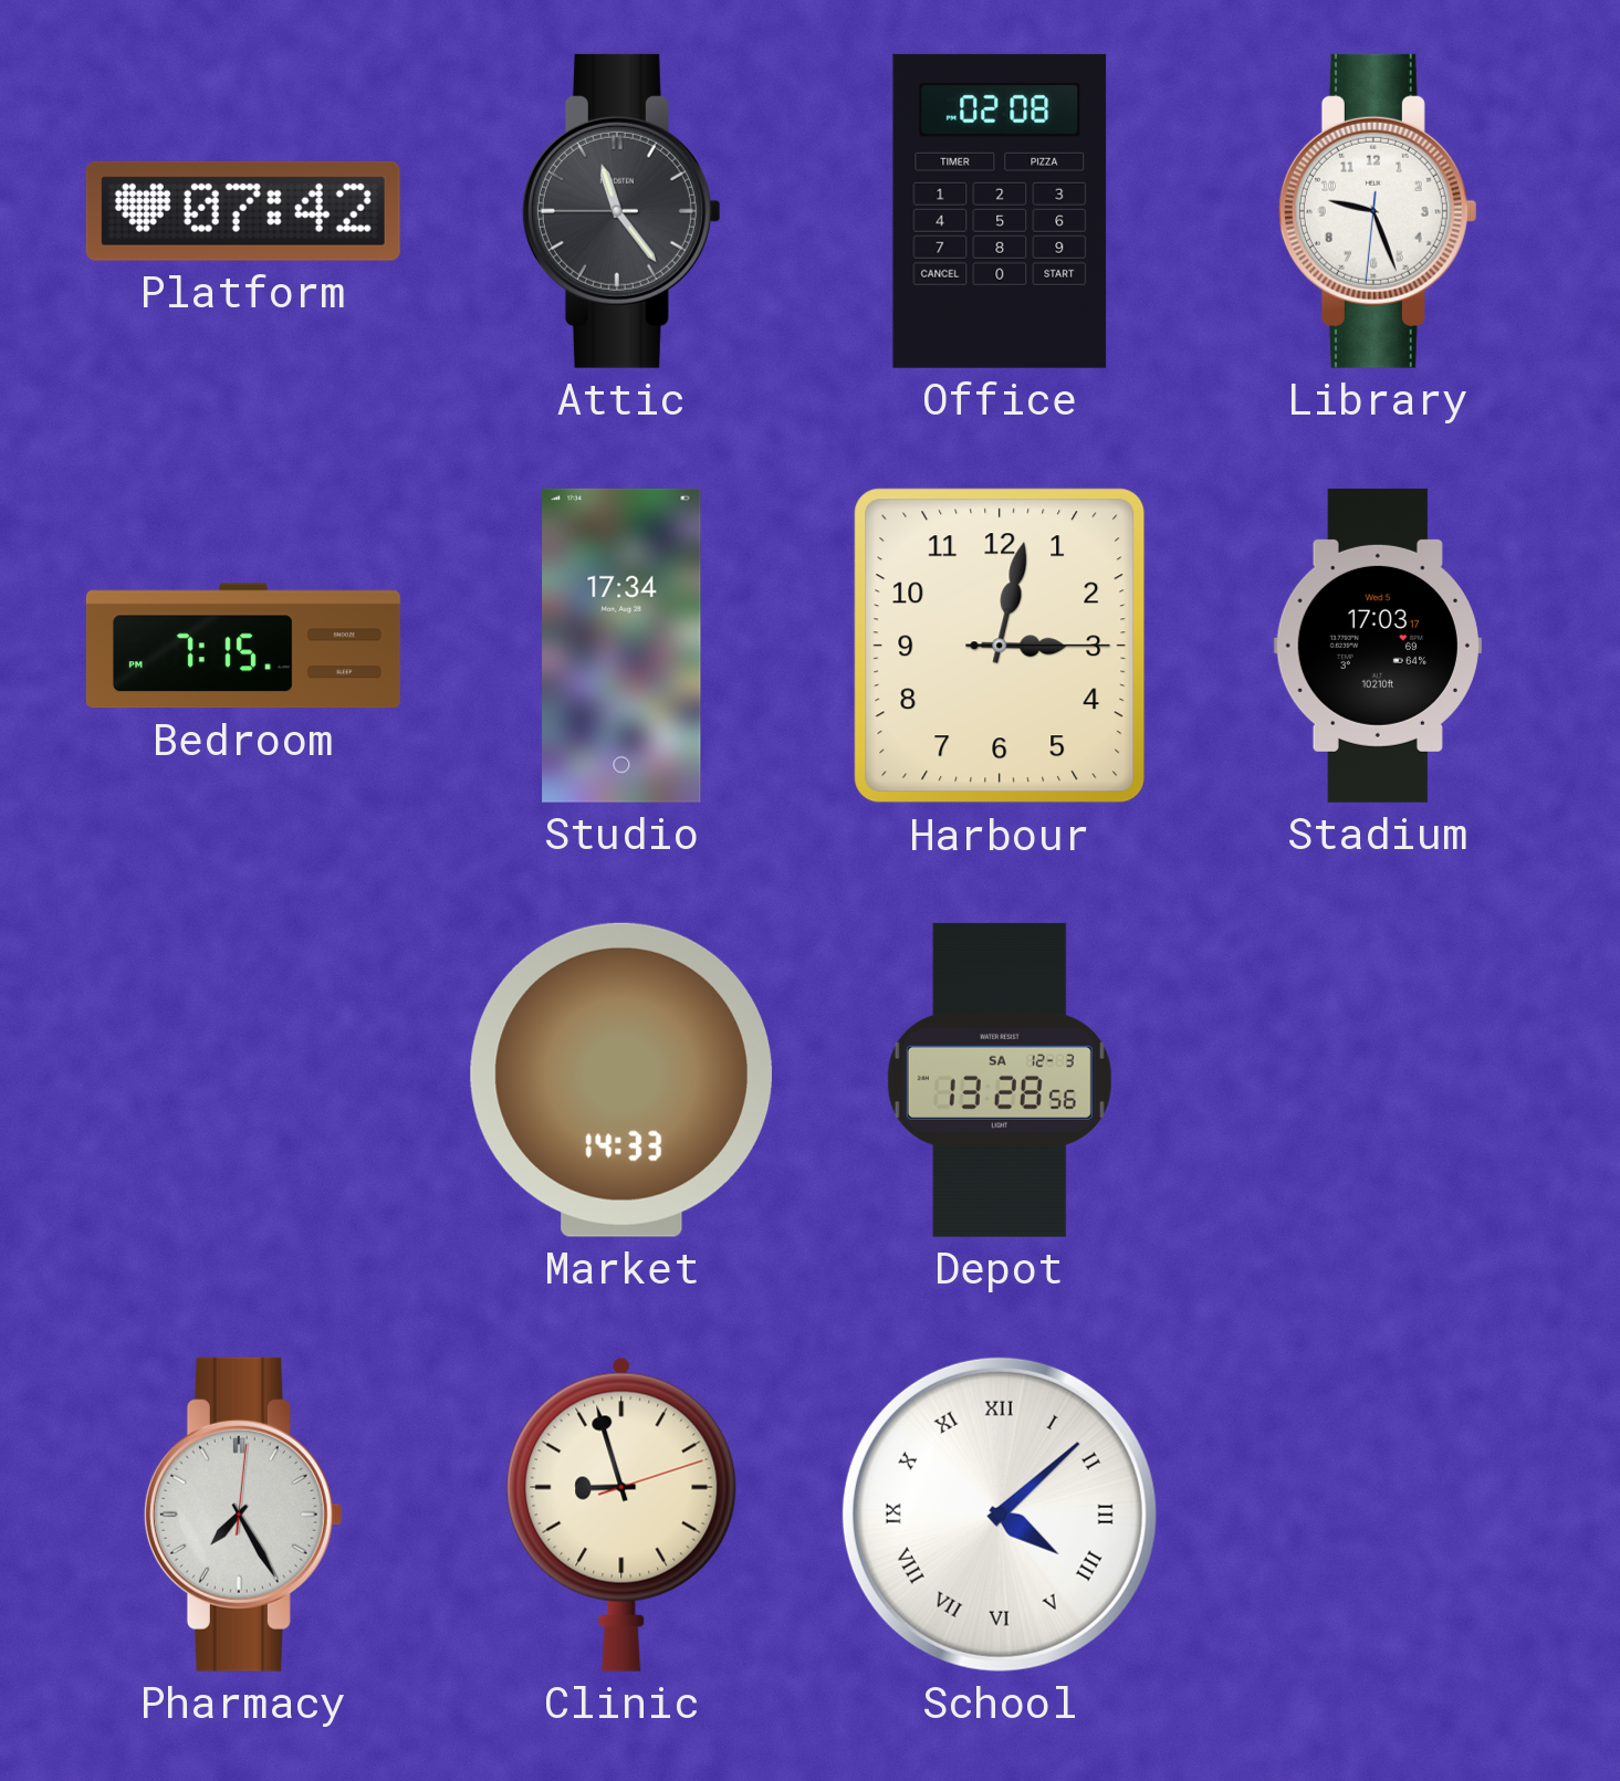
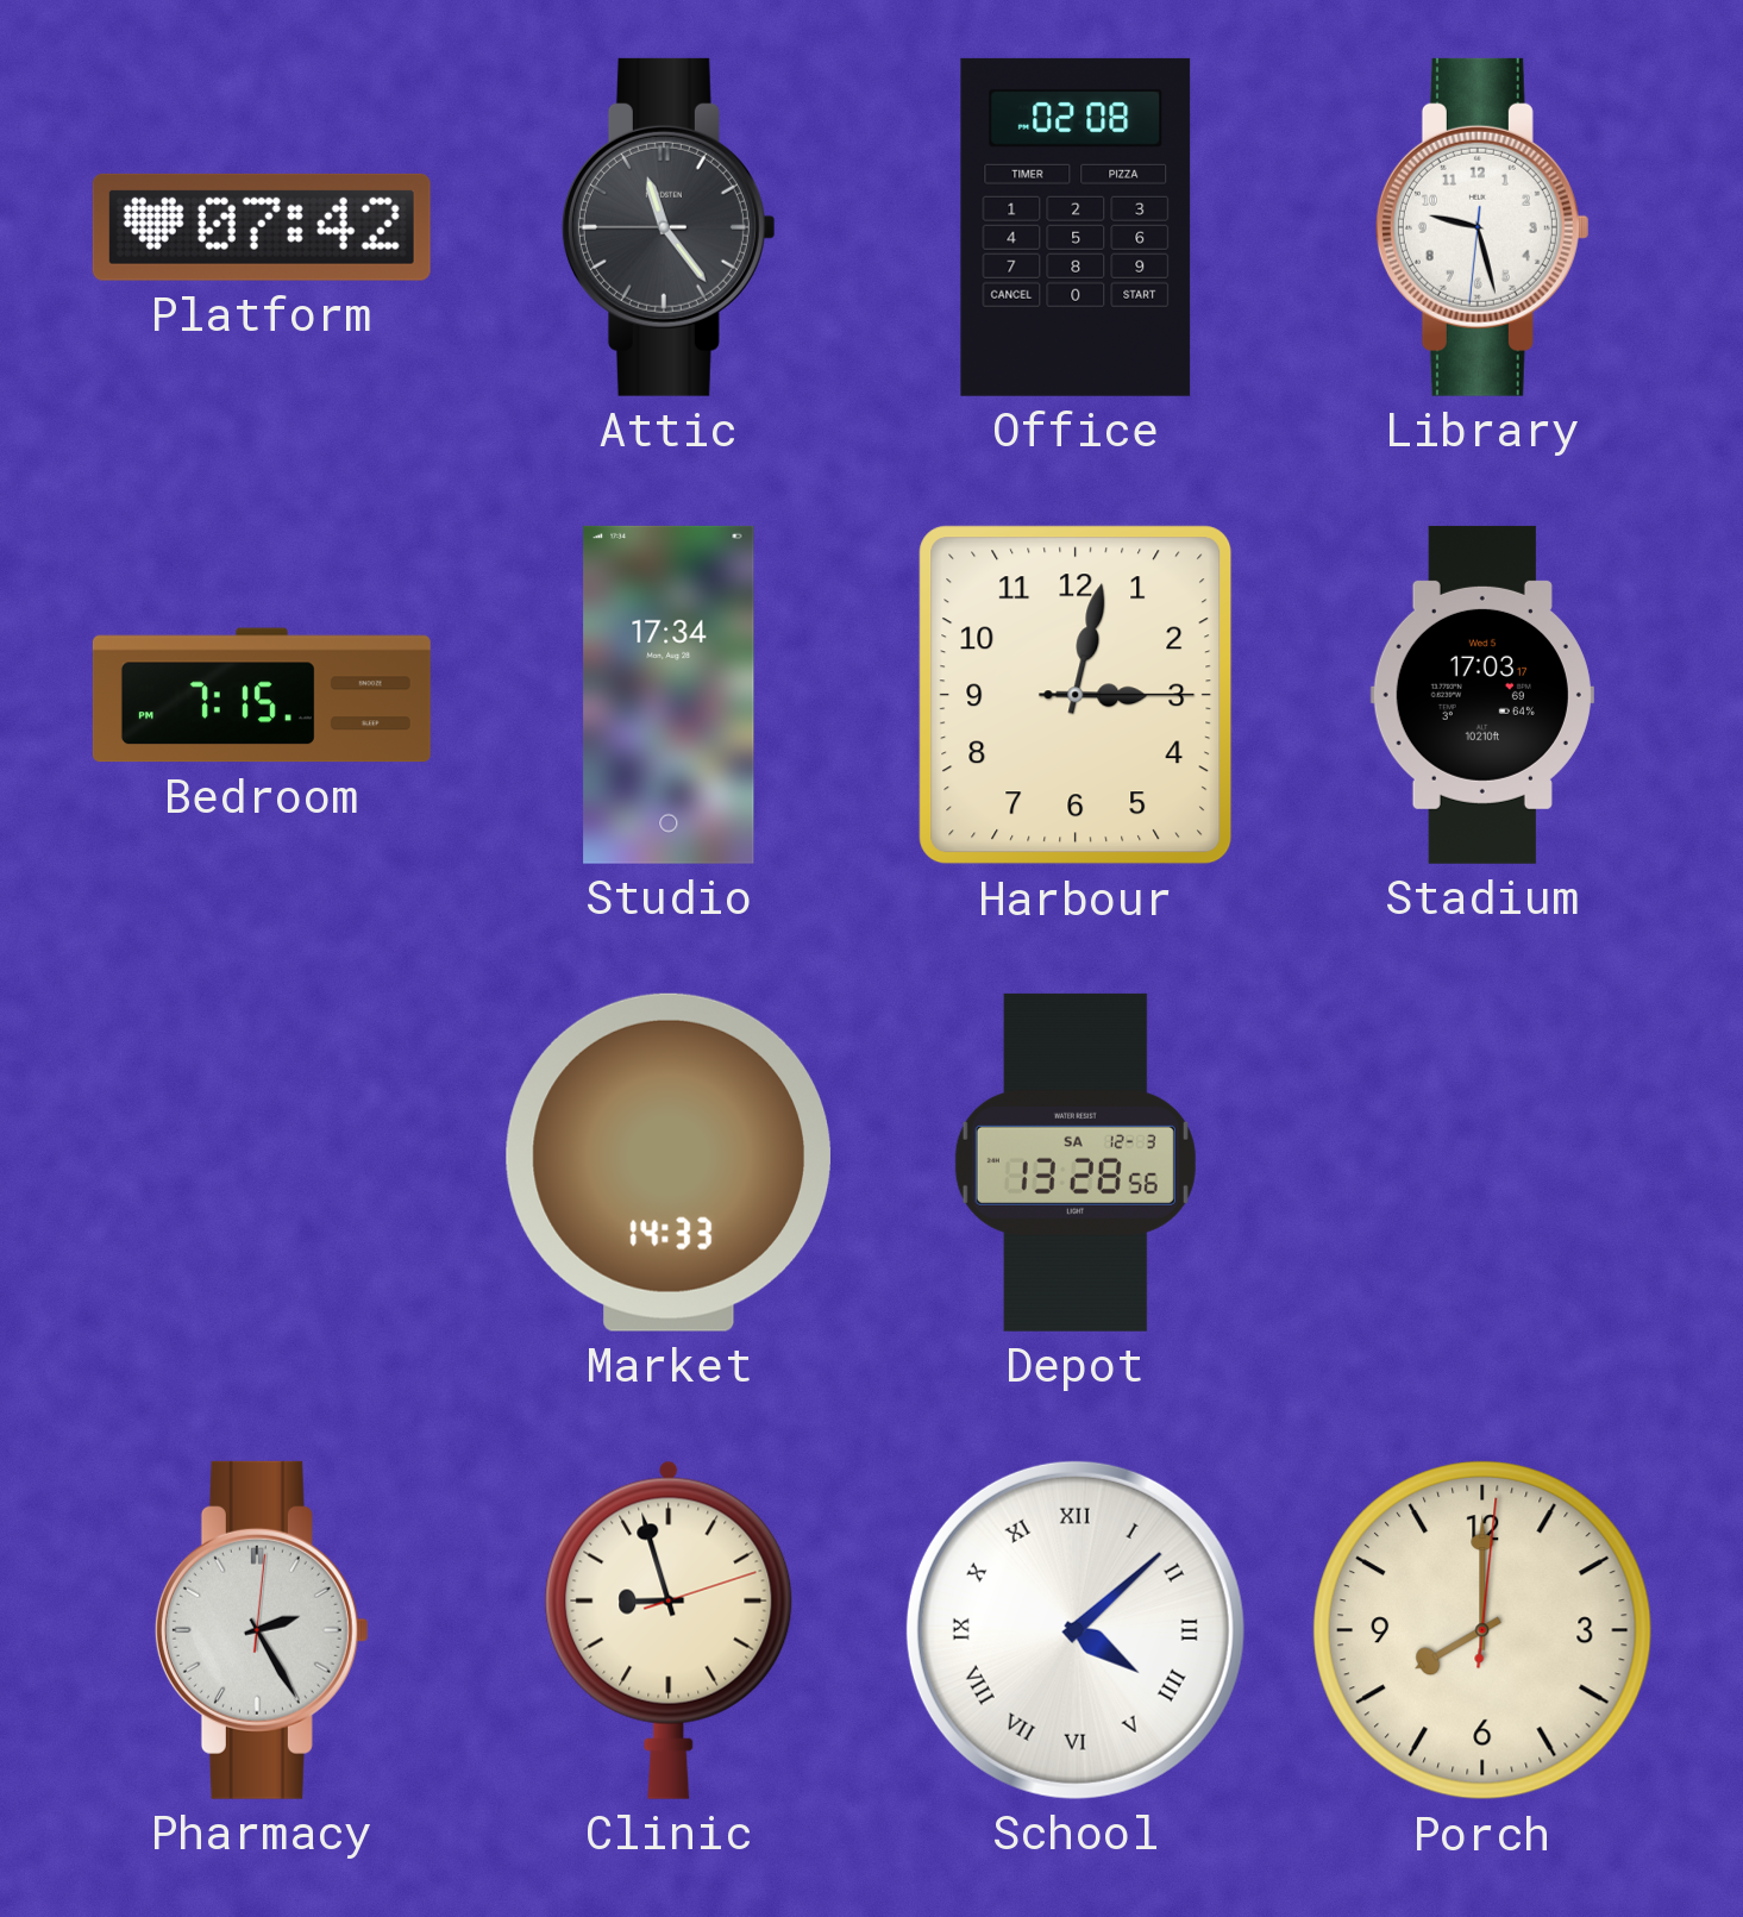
Library: 9:26 -> 9:27
Pharmacy: 7:25 -> 2:25
Porch: none -> 8:00
